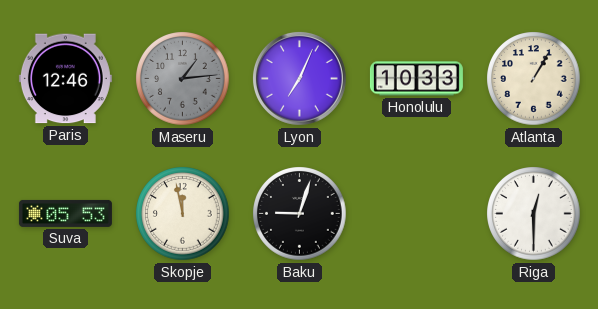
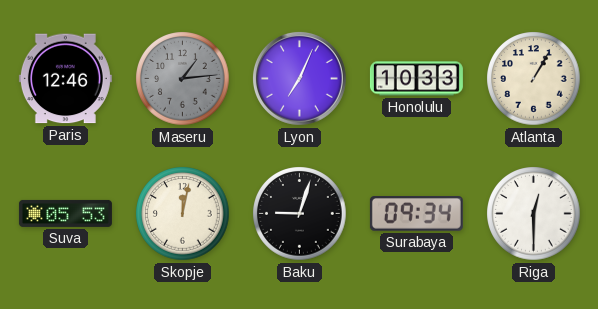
Skopje: 11:58 -> 12:02
Surabaya: none -> 09:34
